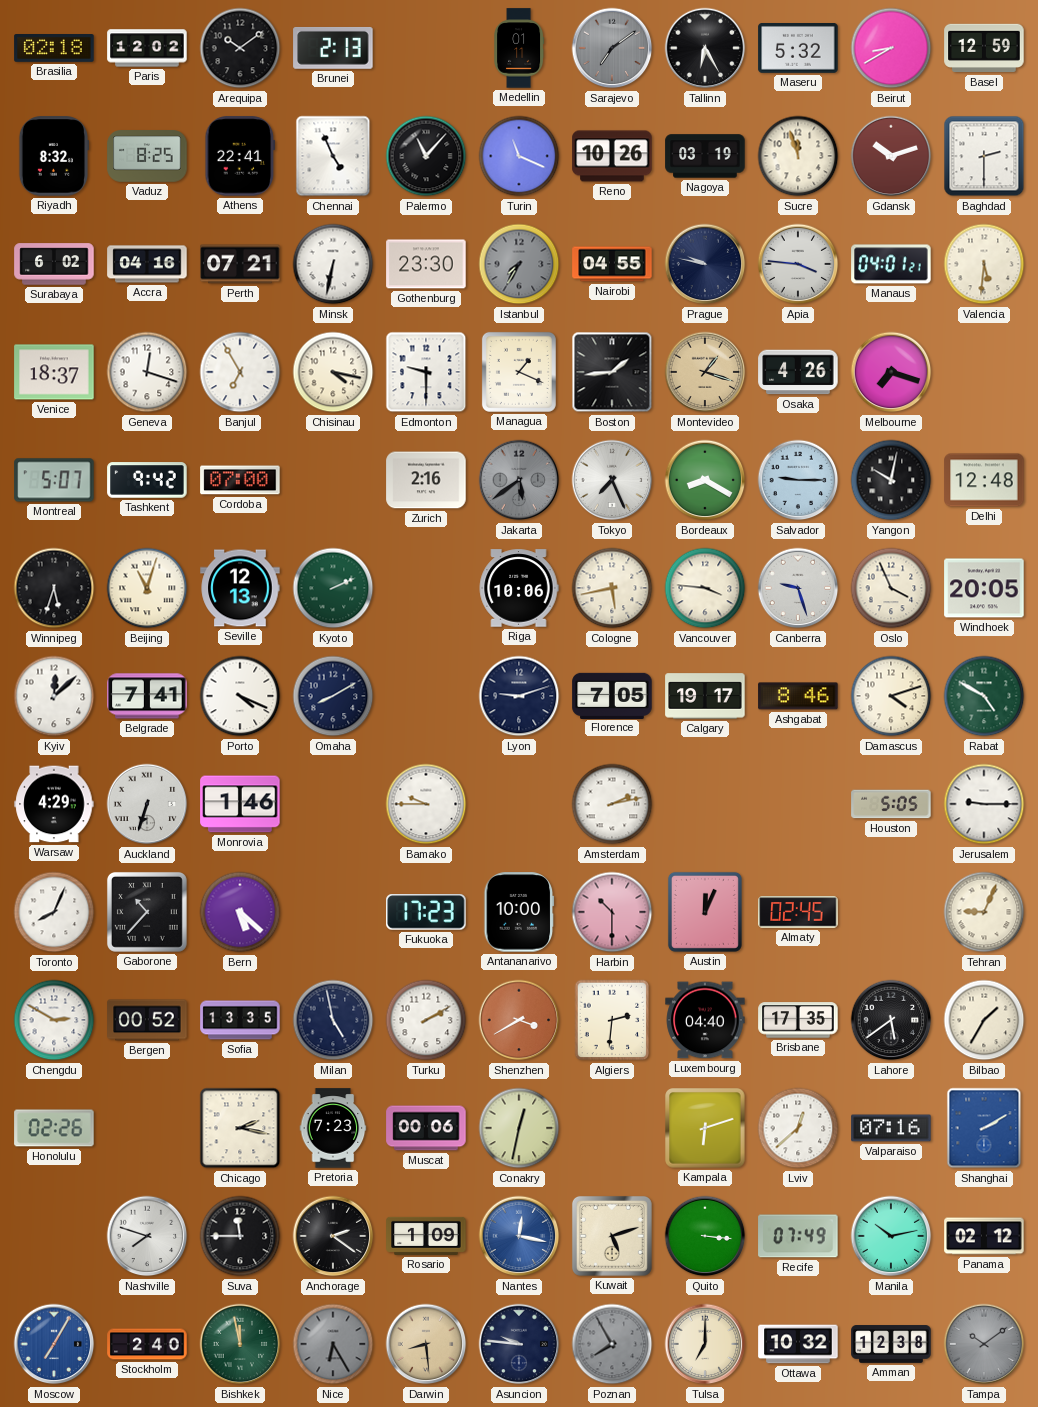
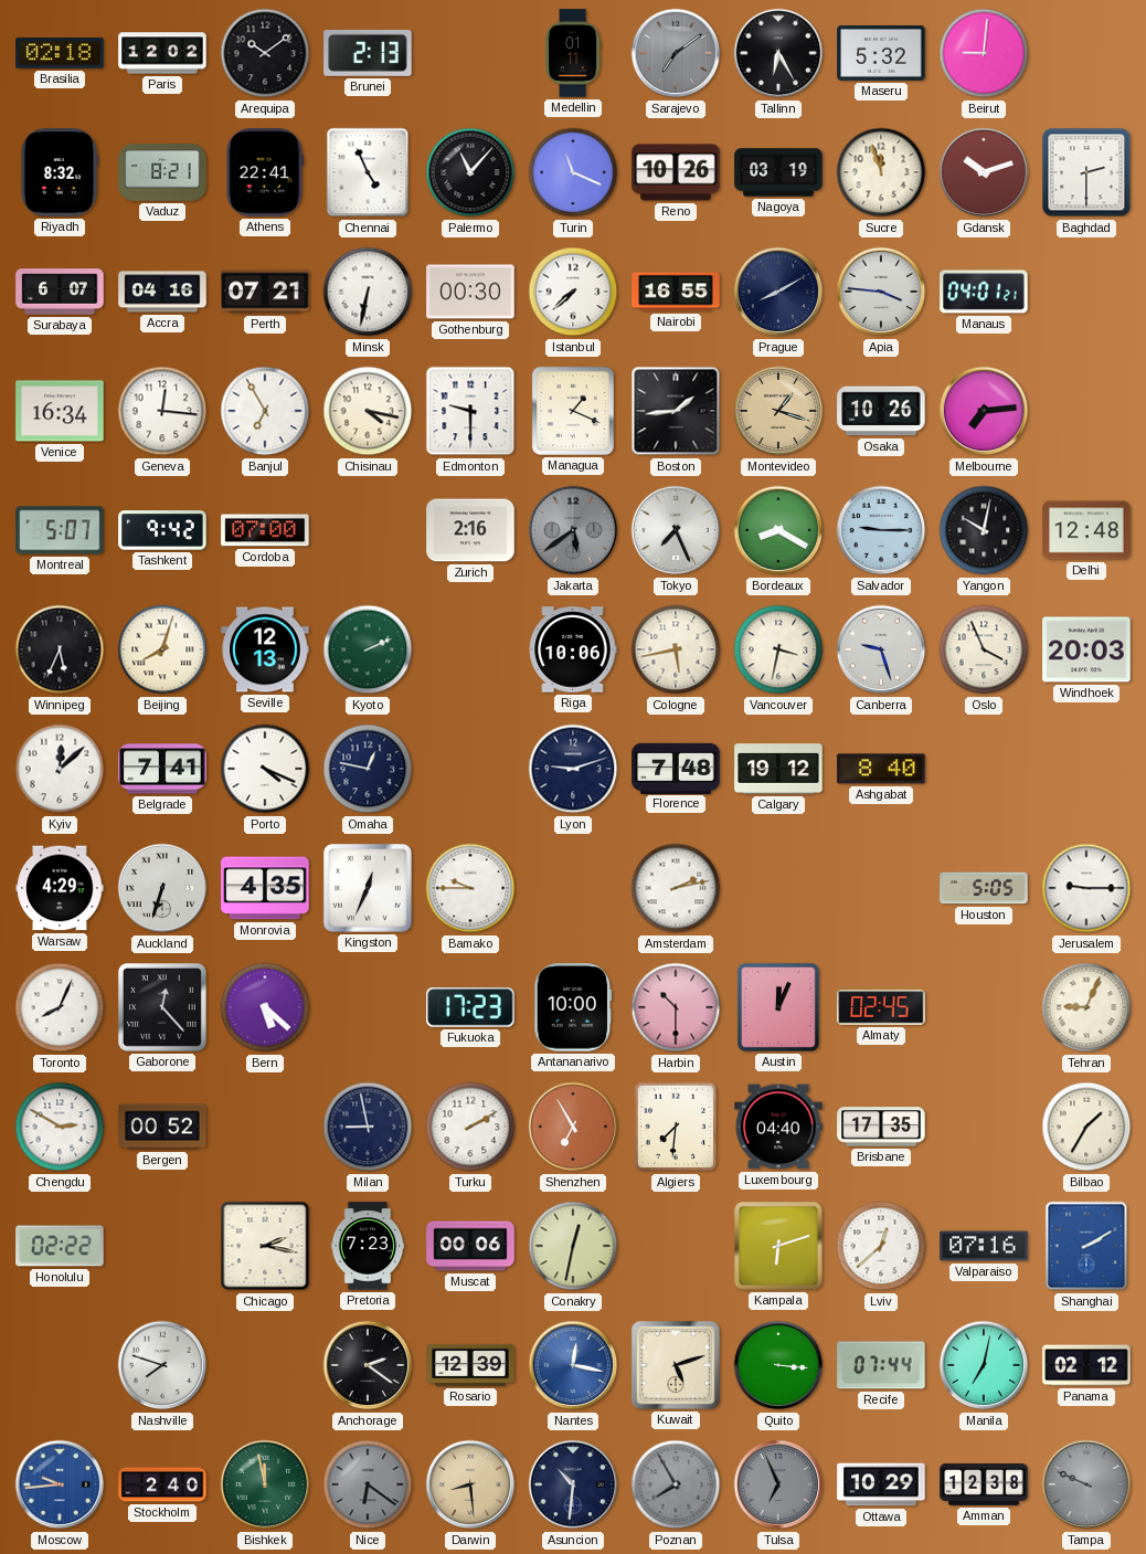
Beirut: 8:40 -> 9:01
Basel: 12:59 -> none
Vaduz: 8:25 -> 8:21
Surabaya: 6:02 -> 6:07
Gothenburg: 23:30 -> 00:30
Istanbul: 7:35 -> 7:38
Istanbul dial: grey -> white
Nairobi: 04:55 -> 16:55
Prague: 9:47 -> 8:10
Valencia: 5:31 -> none
Venice: 18:37 -> 16:34
Geneva: 12:18 -> 12:16
Osaka: 4:26 -> 10:26
Melbourne: 7:18 -> 7:14
Winnipeg: 5:33 -> 5:34
Beijing: 11:03 -> 8:03
Vancouver: 3:46 -> 3:32
Windhoek: 20:05 -> 20:03
Omaha: 8:10 -> 12:47
Florence: 7:05 -> 7:48
Calgary: 19:17 -> 19:12
Ashgabat: 8:46 -> 8:40
Damascus: 4:12 -> none
Rabat: 4:50 -> none
Monrovia: 1:46 -> 4:35
Kingston: none -> 12:34
Gaborone: 10:37 -> 12:23
Sofia: 13:35 -> none
Milan: 4:58 -> 8:58
Shenzhen: 3:40 -> 6:55
Algiers: 2:31 -> 7:31
Lahore: 5:39 -> none
Honolulu: 02:26 -> 02:22
Suva: 11:45 -> none
Rosario: 1:09 -> 12:39
Recife: 07:49 -> 07:44
Manila: 10:13 -> 7:02
Moscow: 7:05 -> 9:44
Nice: 6:25 -> 6:21
Asuncion: 9:46 -> 10:31
Tulsa: 7:00 -> 6:56
Tulsa dial: cream -> grey
Ottawa: 10:32 -> 10:29
Tampa: 10:09 -> 9:49
